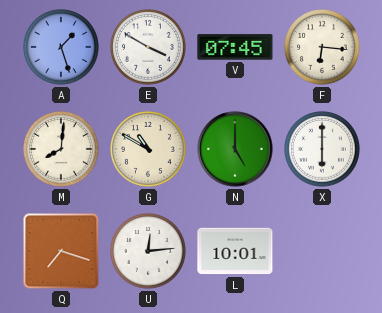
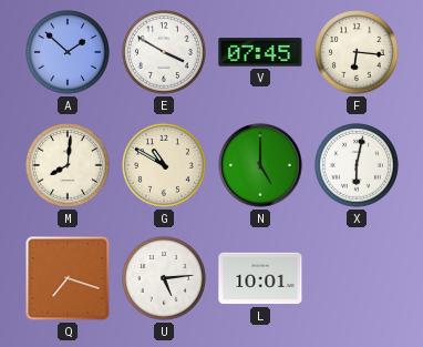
A: 1:27 -> 1:52
X: 6:00 -> 6:02
U: 12:14 -> 5:14
